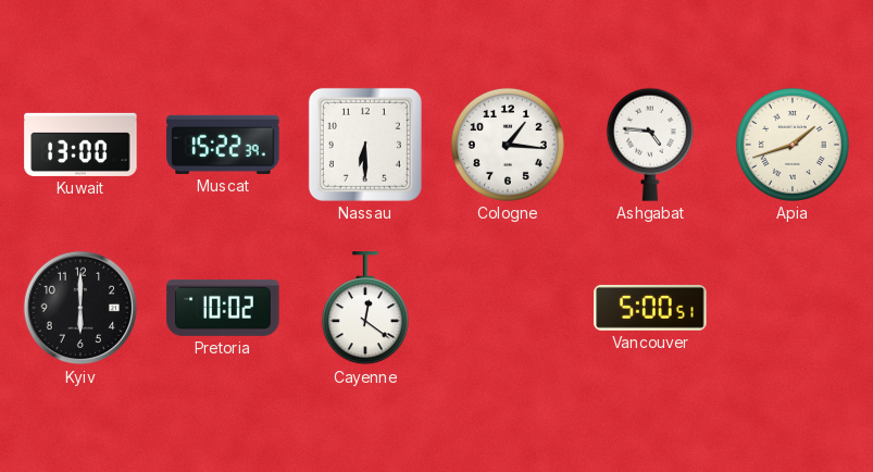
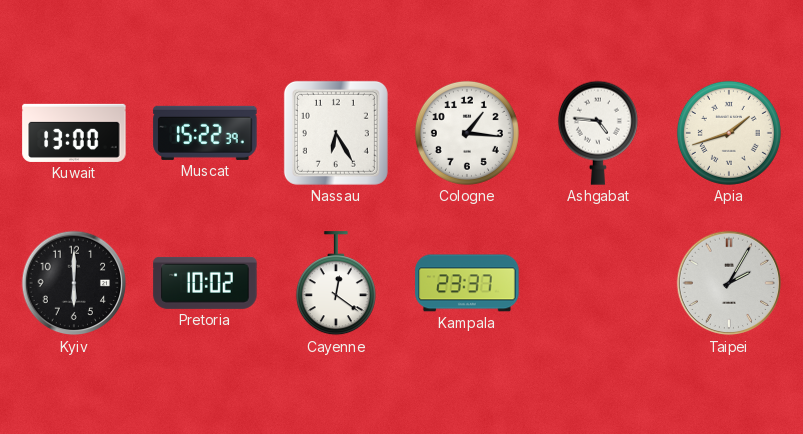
Nassau: 6:30 -> 6:25
Kampala: none -> 23:37
Vancouver: 5:00 -> none
Taipei: none -> 2:05
